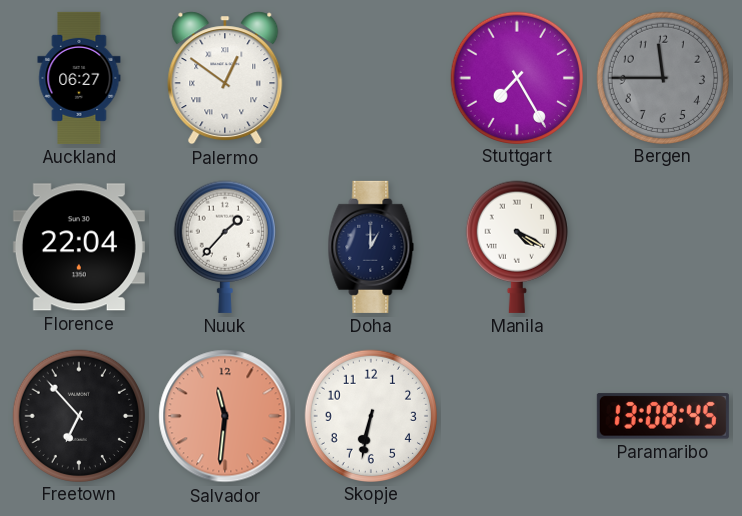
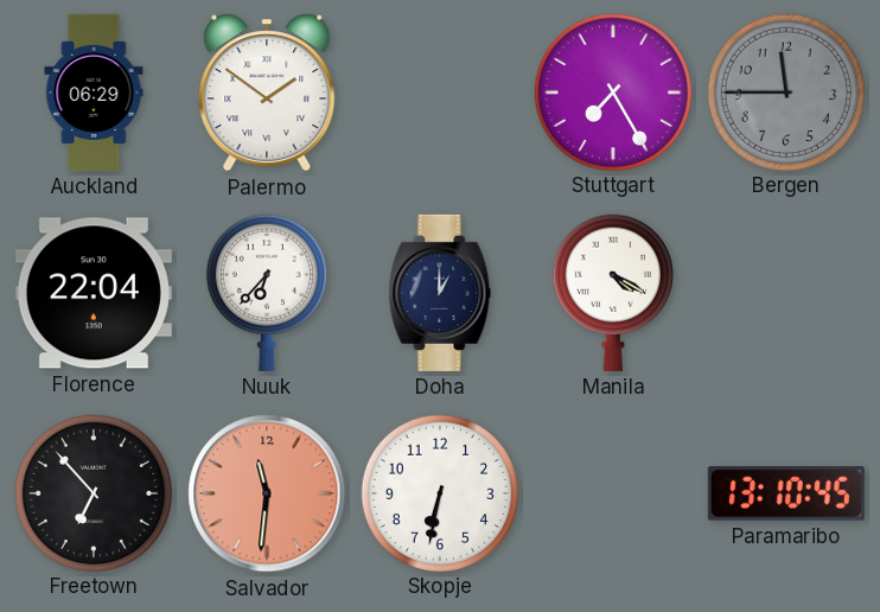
Auckland: 06:27 -> 06:29
Palermo: 12:51 -> 1:51
Nuuk: 1:37 -> 6:37
Paramaribo: 13:08 -> 13:10
